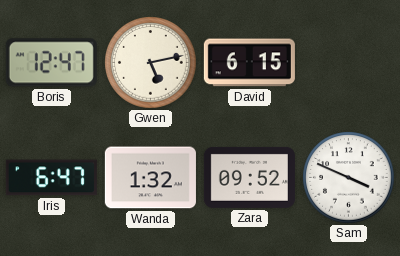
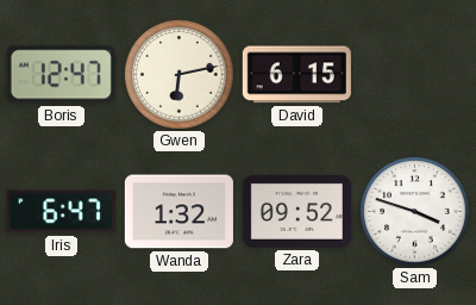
Gwen: 5:13 -> 6:13
Sam: 3:49 -> 3:48
